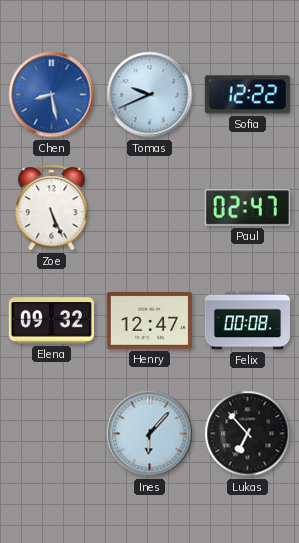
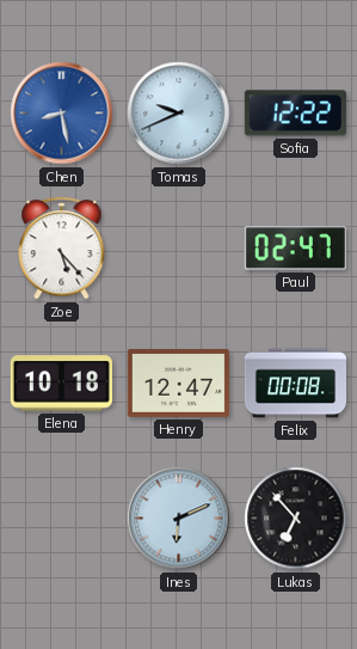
Zoe: 5:26 -> 5:23
Elena: 09:32 -> 10:18
Ines: 6:07 -> 6:11
